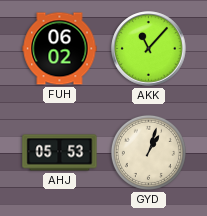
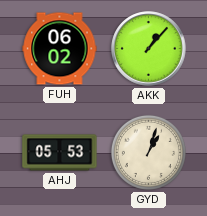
AKK: 11:07 -> 1:07
